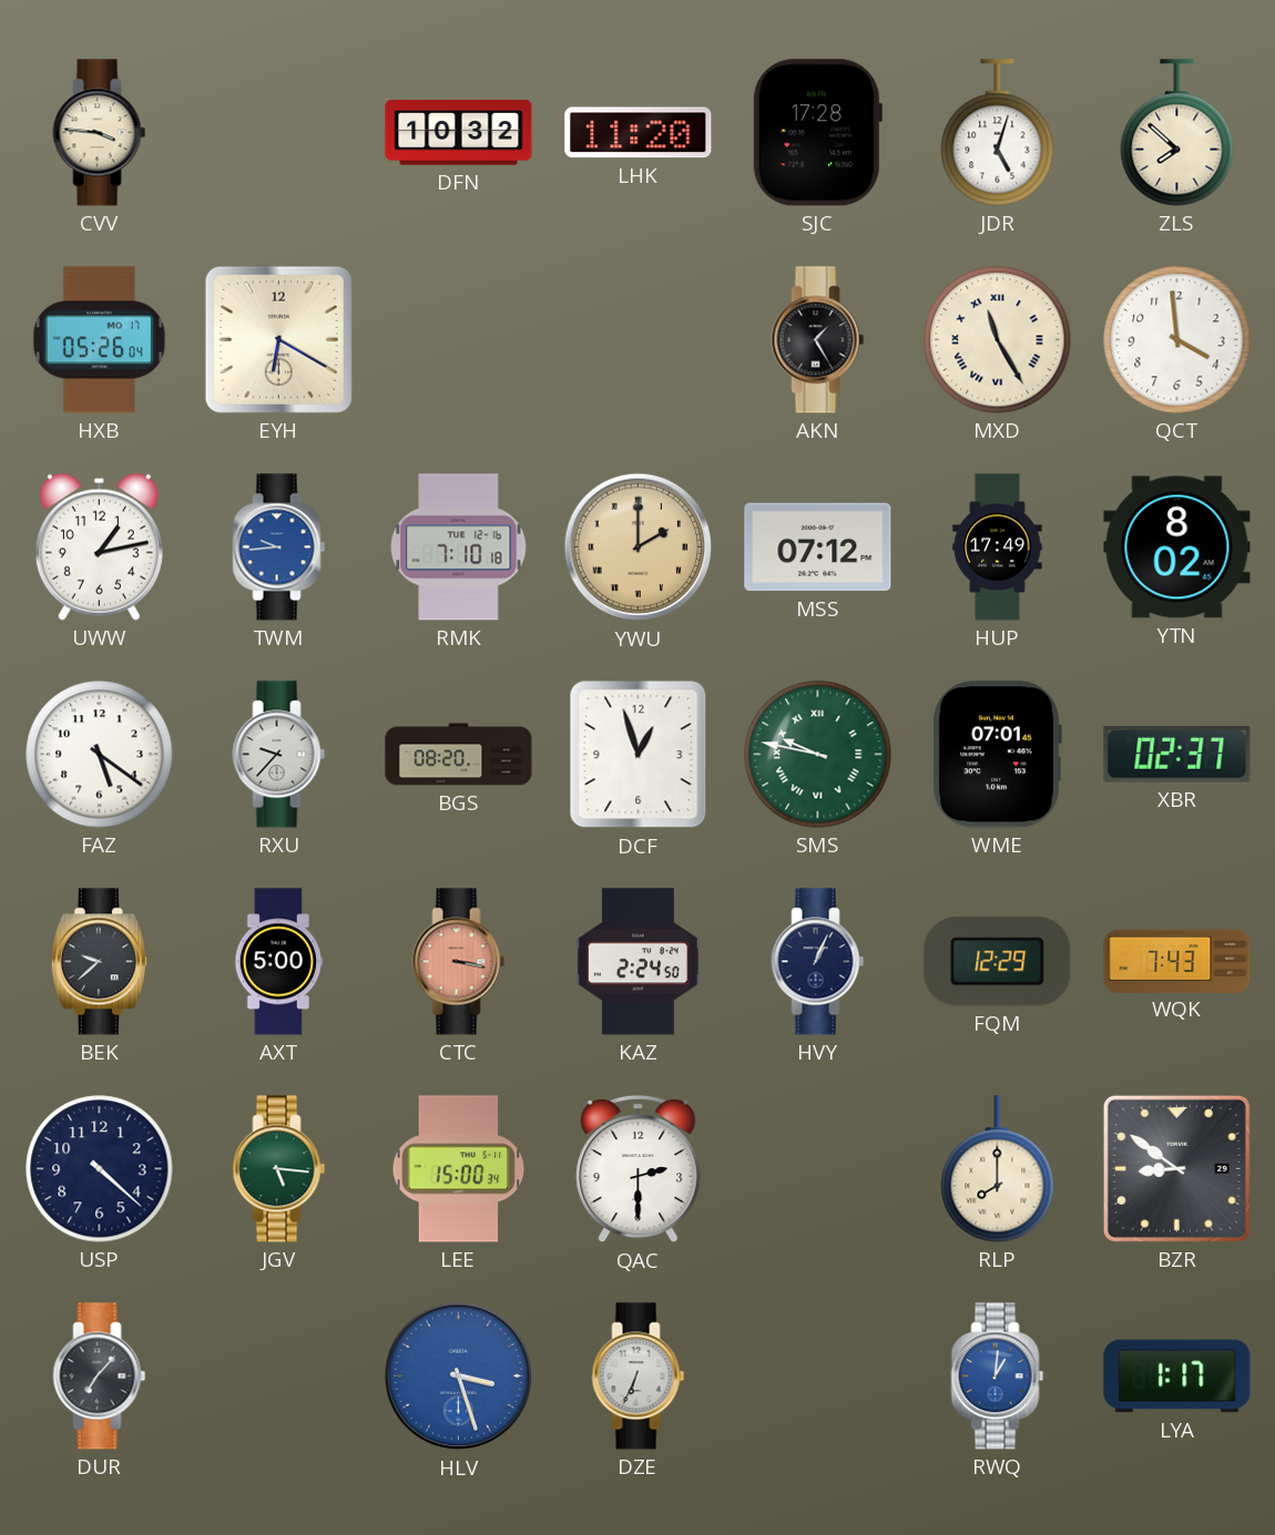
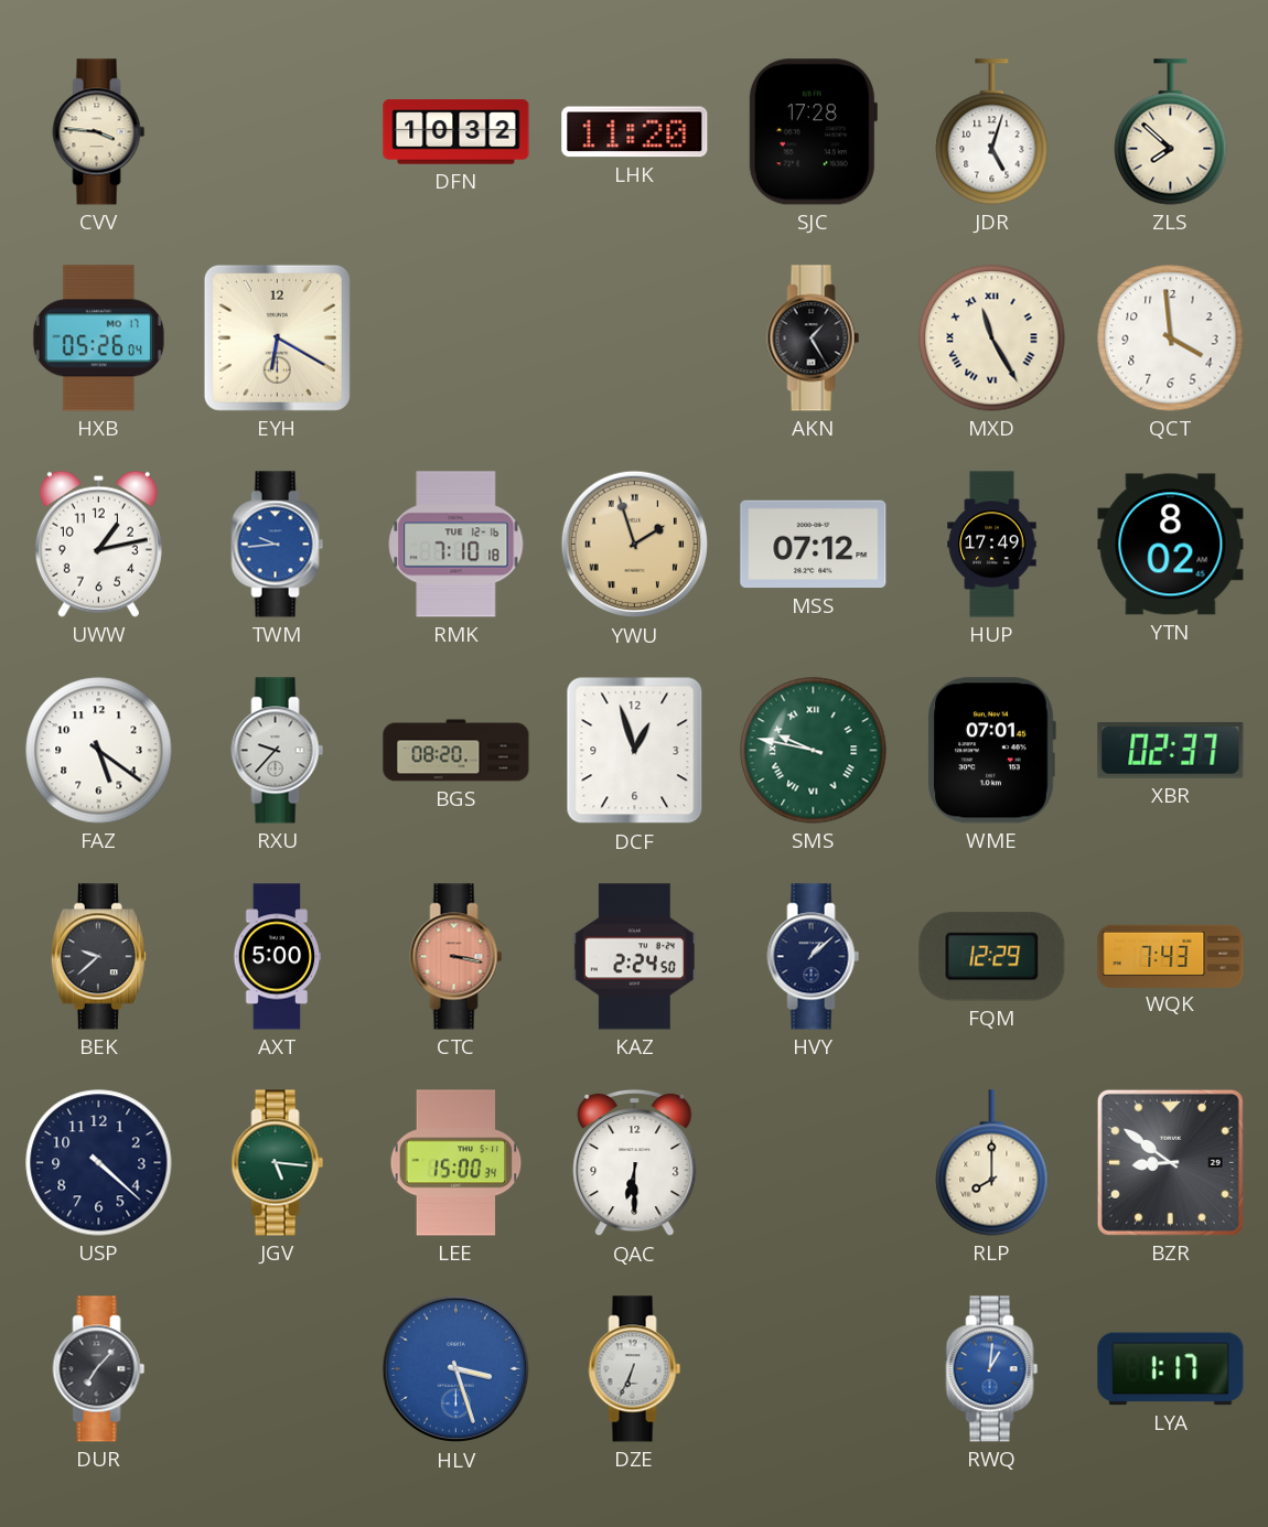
YWU: 2:00 -> 1:57
HVY: 1:04 -> 1:08
QAC: 2:30 -> 6:30
